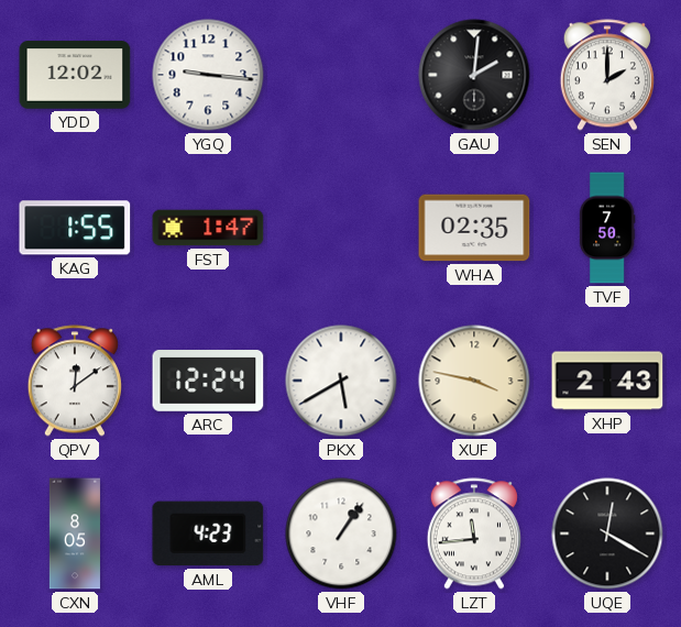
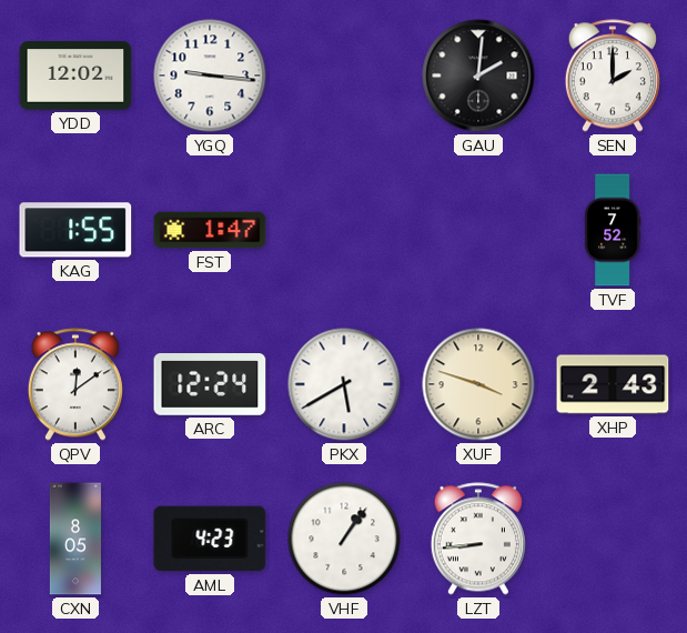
WHA: 02:35 -> none
TVF: 7:50 -> 7:52
XUF: 3:47 -> 3:48
LZT: 11:44 -> 8:44
UQE: 12:20 -> none
